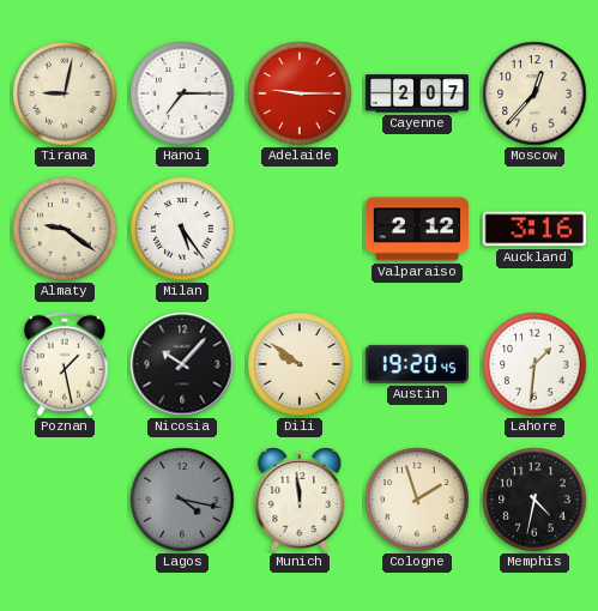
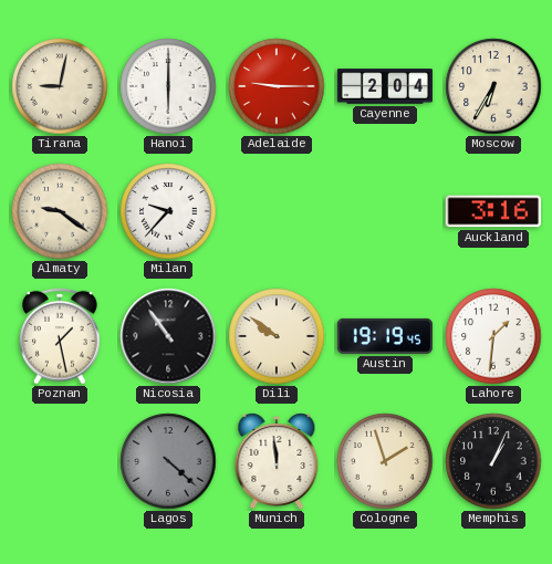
Hanoi: 7:15 -> 6:00
Cayenne: 2:07 -> 2:04
Moscow: 12:37 -> 6:35
Milan: 5:24 -> 9:37
Valparaiso: 2:12 -> none
Nicosia: 10:07 -> 10:54
Austin: 19:20 -> 19:19
Lagos: 4:17 -> 4:22
Memphis: 4:32 -> 1:04
